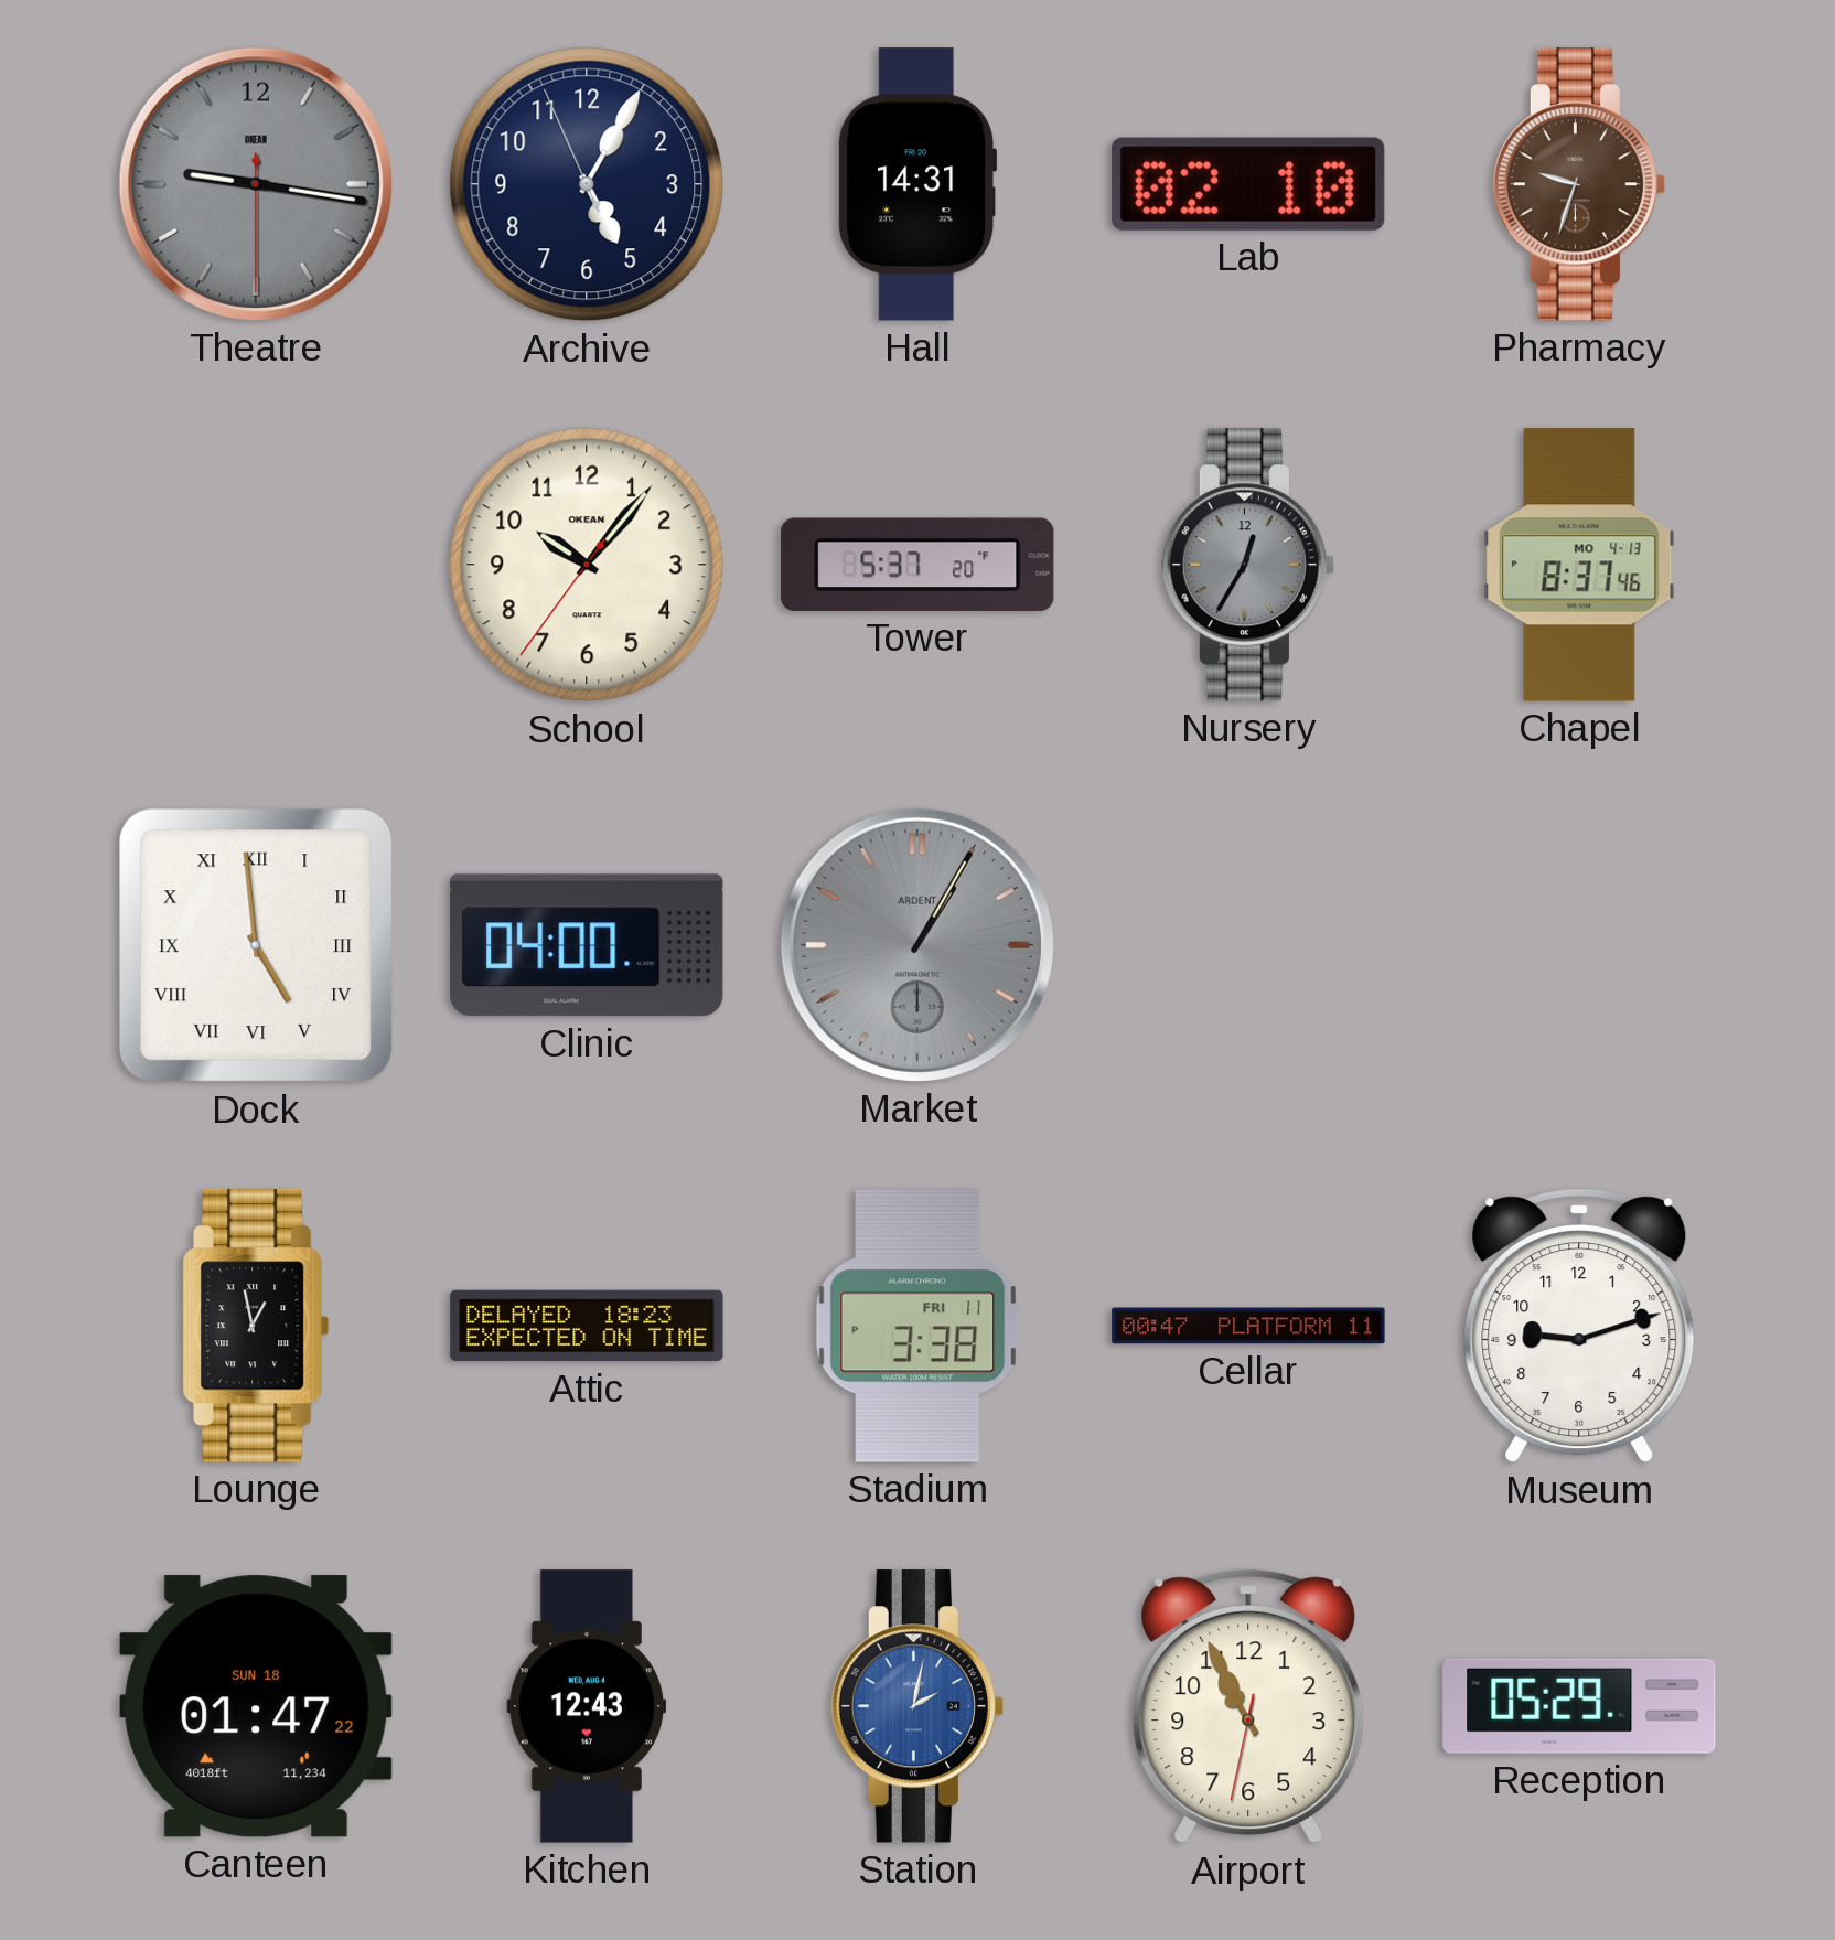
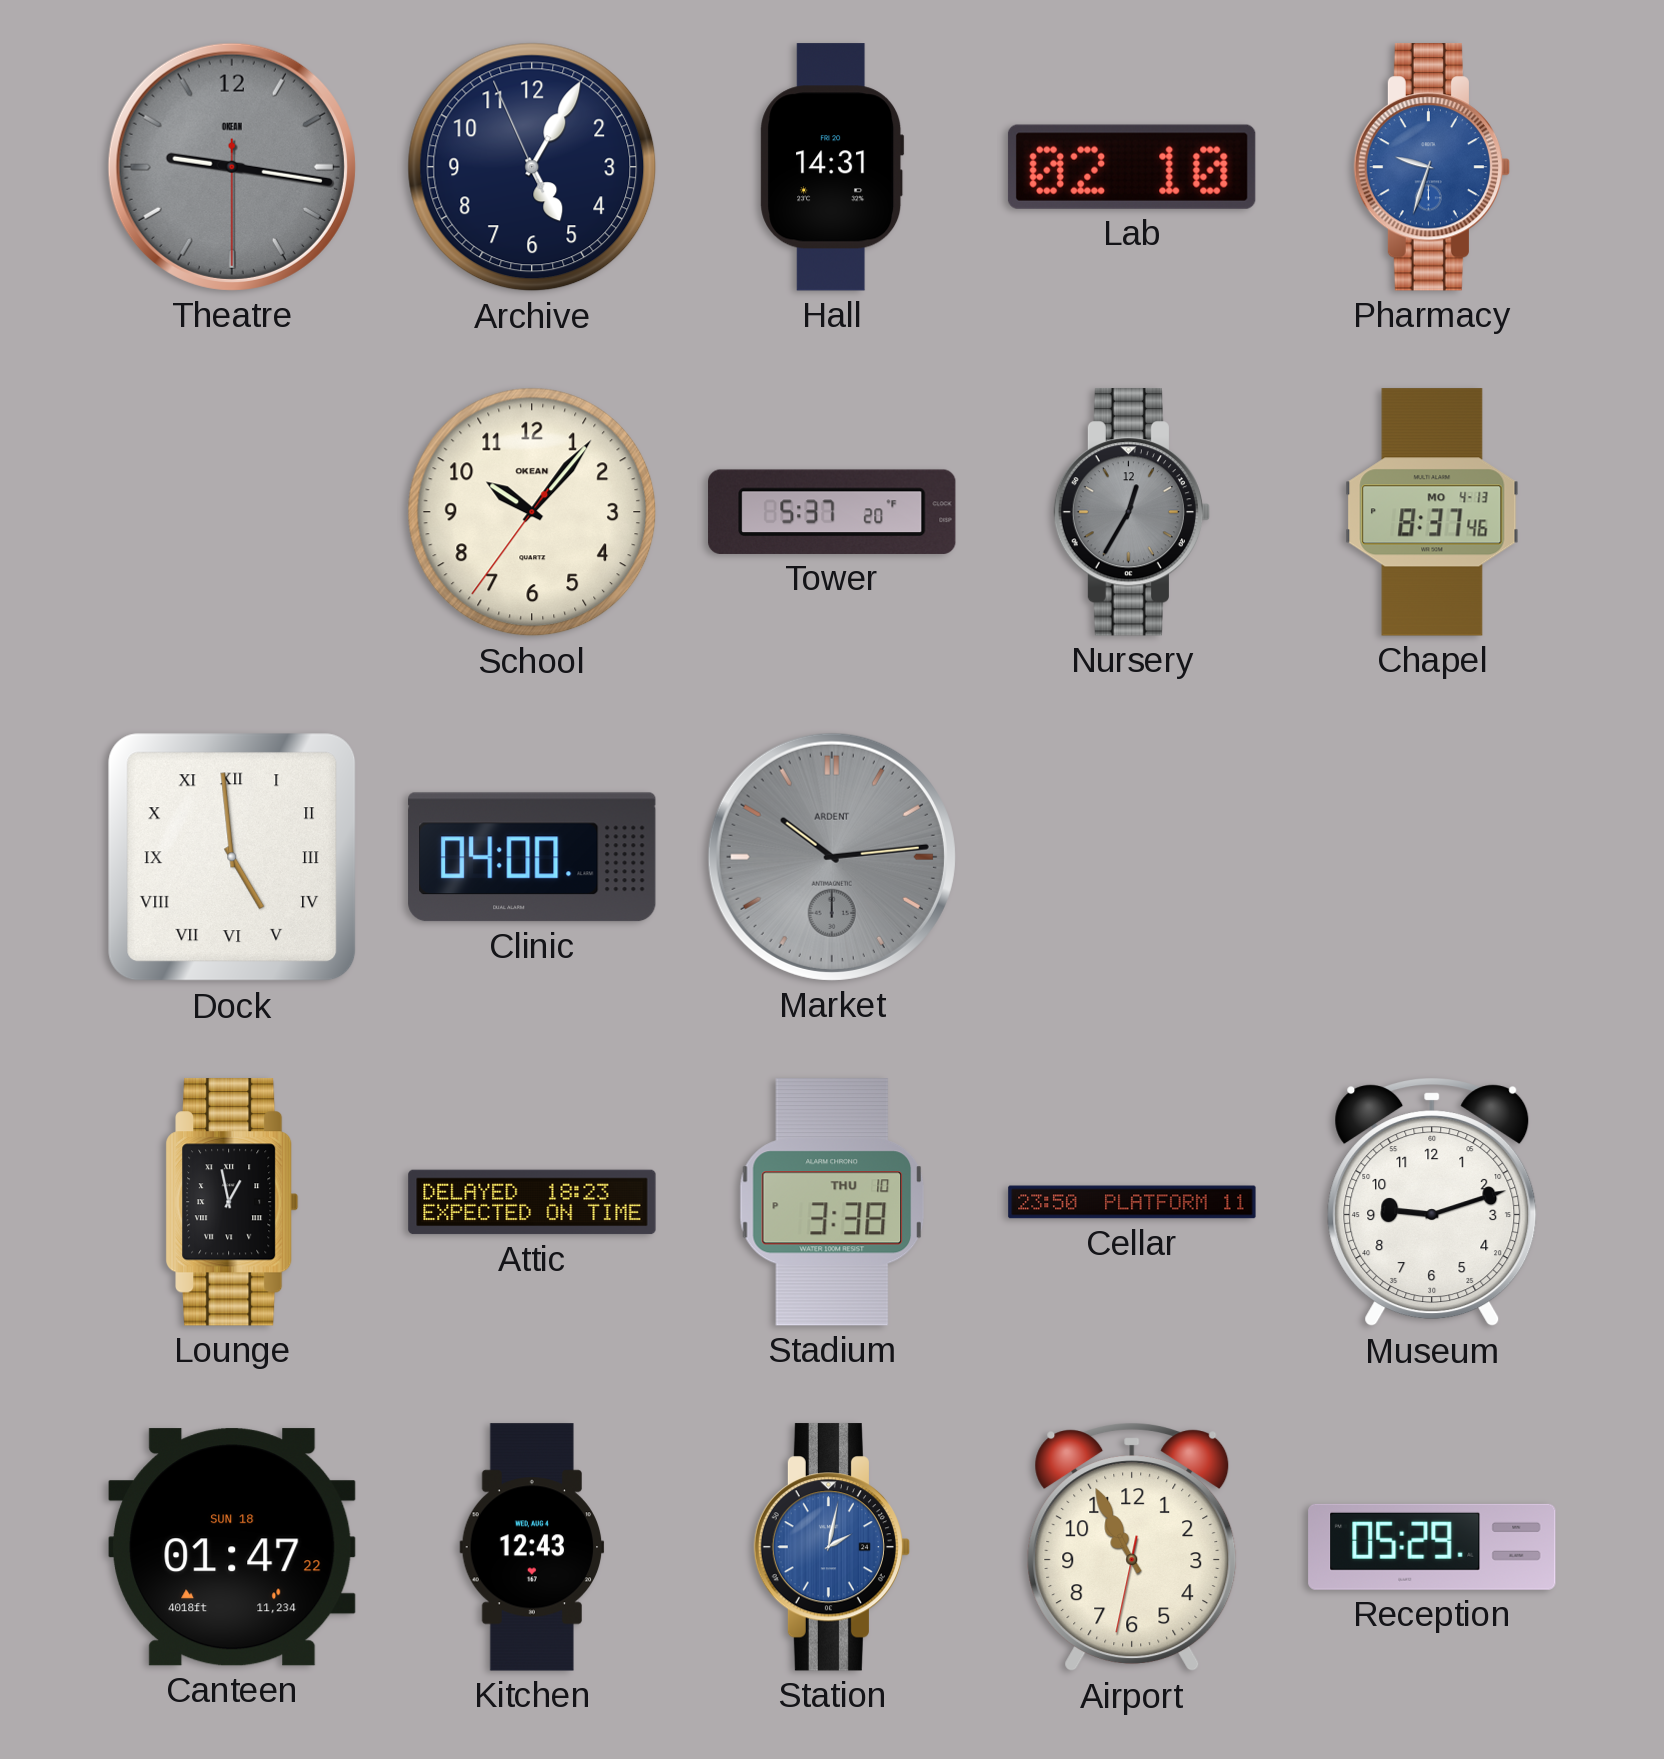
Pharmacy dial: brown -> blue
Market: 1:05 -> 10:14
Stadium date: FRI 11 -> THU 10
Cellar: 00:47 -> 23:50
